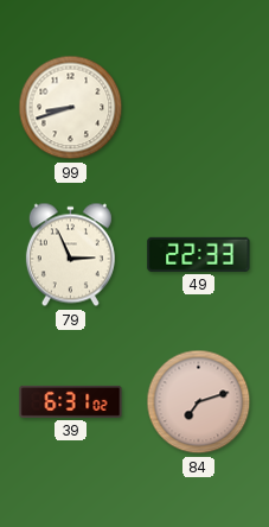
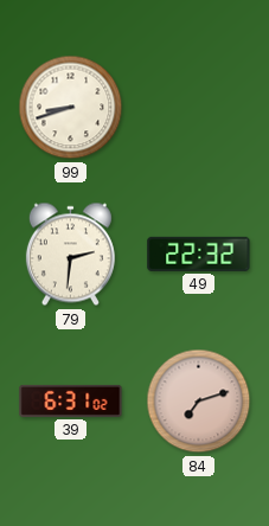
79: 2:56 -> 2:31
49: 22:33 -> 22:32
